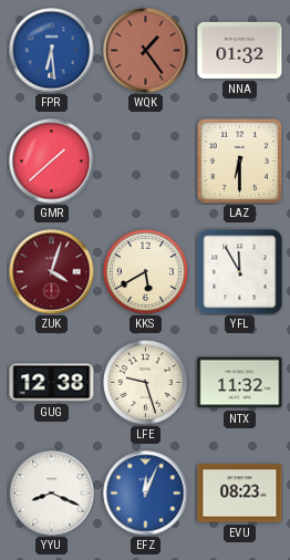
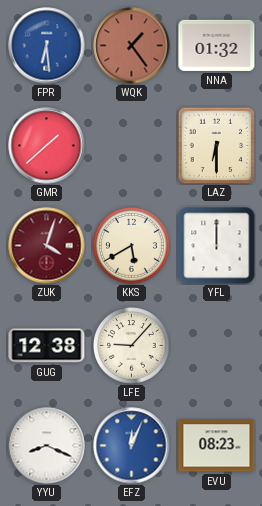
YFL: 11:55 -> 12:00
LFE: 9:27 -> 9:07
NTX: 11:32 -> none
